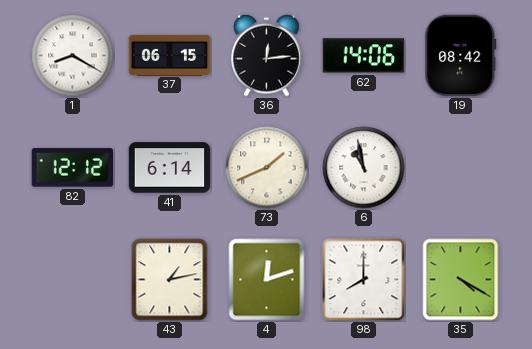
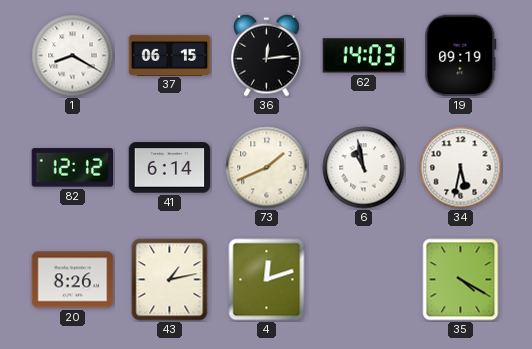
62: 14:06 -> 14:03
19: 08:42 -> 09:19
34: none -> 5:32
20: none -> 8:26
98: 8:00 -> none
